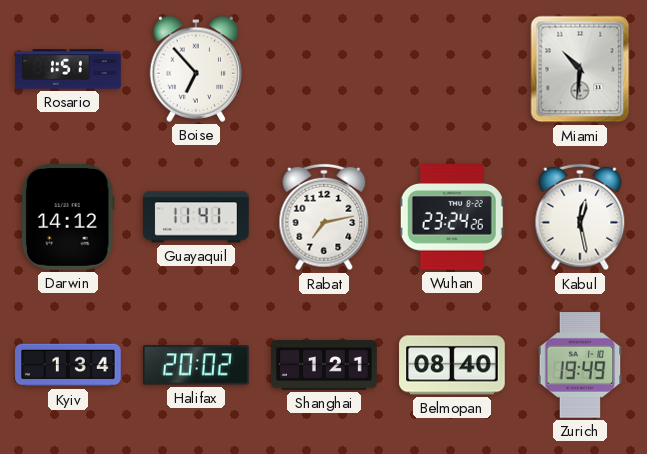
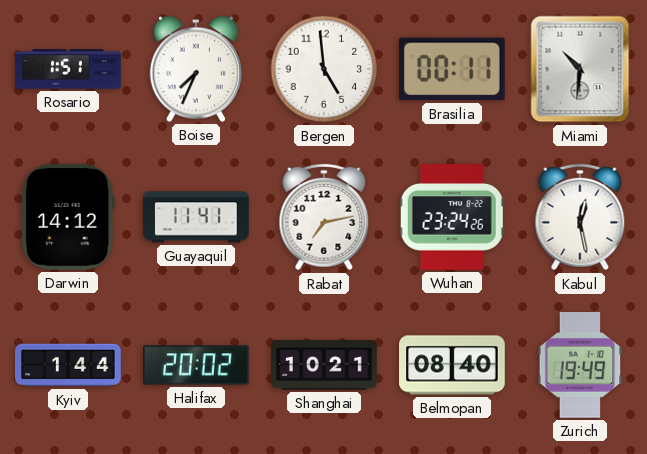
Boise: 6:53 -> 7:34
Bergen: none -> 4:59
Brasilia: none -> 00:11
Kyiv: 1:34 -> 1:44
Shanghai: 1:21 -> 10:21
